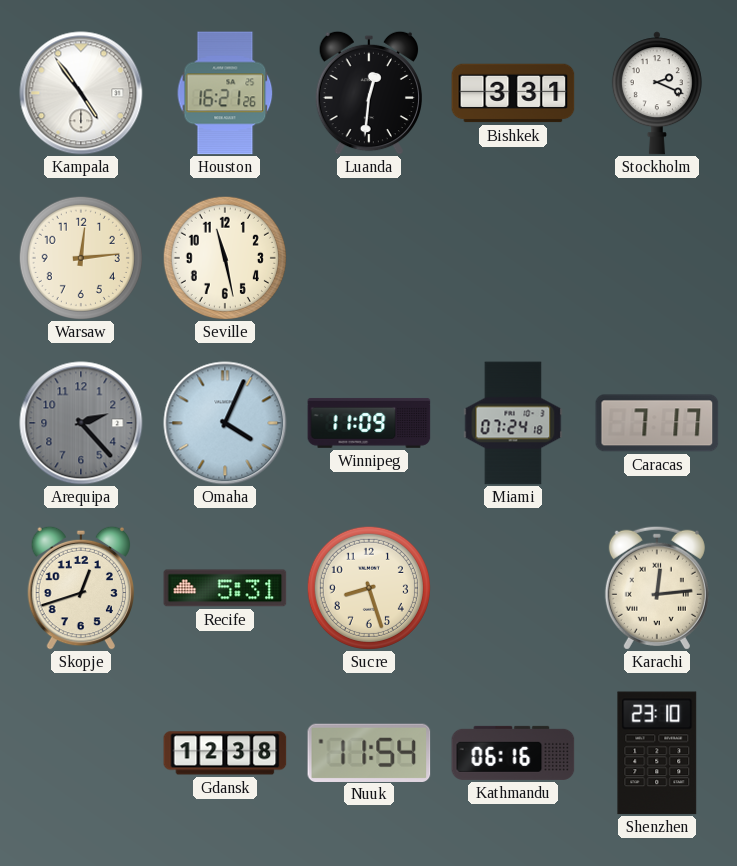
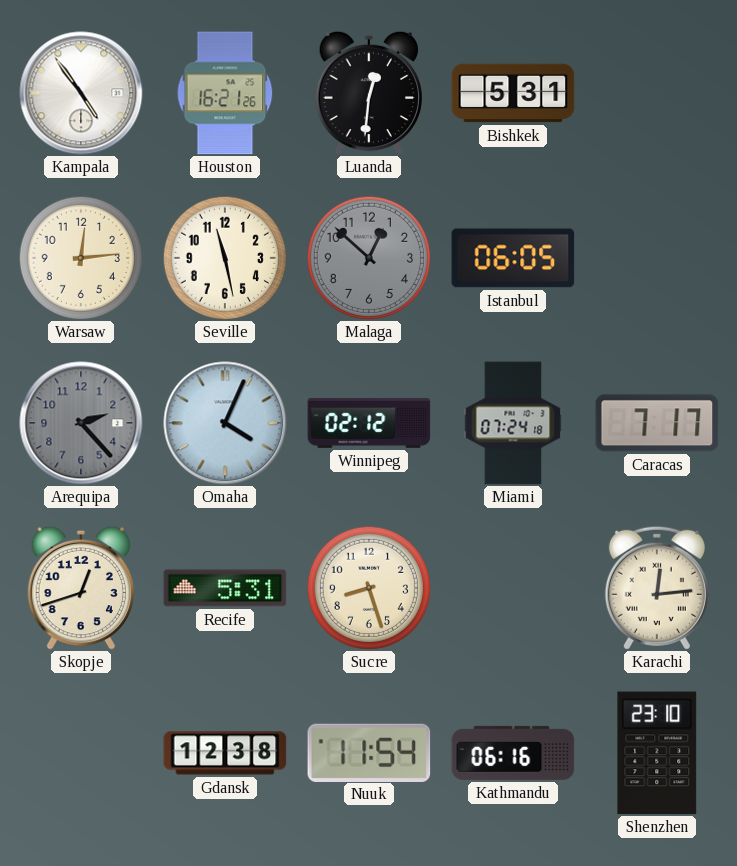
Bishkek: 3:31 -> 5:31
Stockholm: 2:19 -> none
Malaga: none -> 12:52
Istanbul: none -> 06:05
Winnipeg: 11:09 -> 02:12
